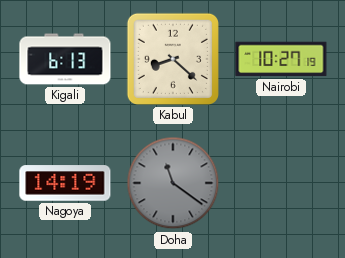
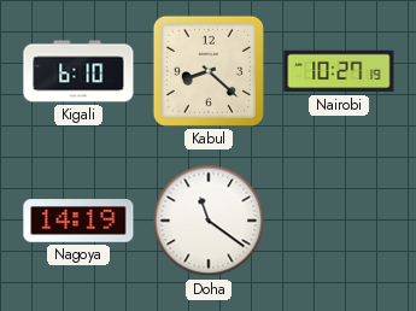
Kigali: 6:13 -> 6:10
Doha dial: grey -> white
